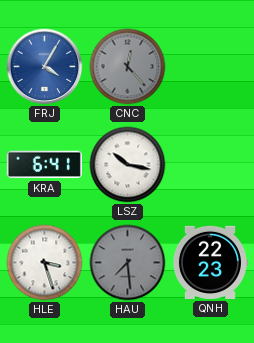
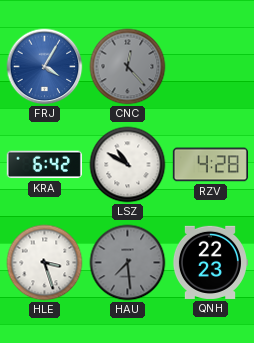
KRA: 6:41 -> 6:42
LSZ: 10:17 -> 10:50
RZV: none -> 4:28
